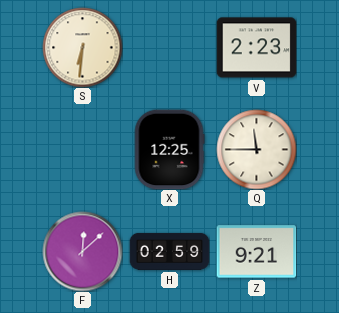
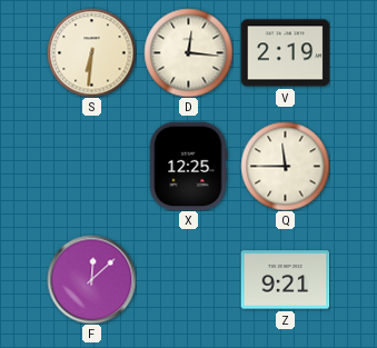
D: none -> 12:16
V: 2:23 -> 2:19
H: 02:59 -> none
